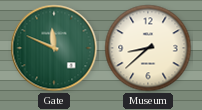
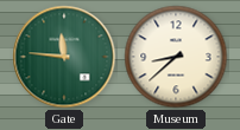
Gate: 11:49 -> 11:46
